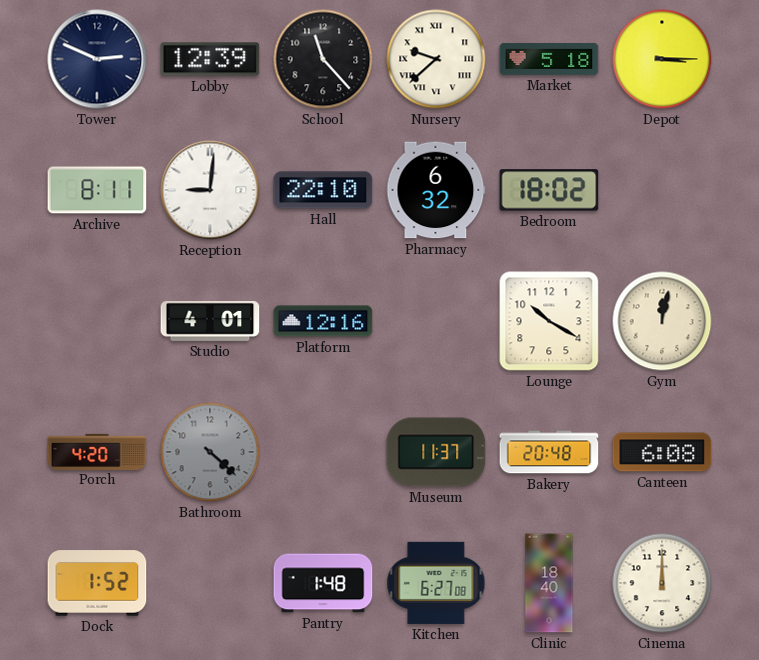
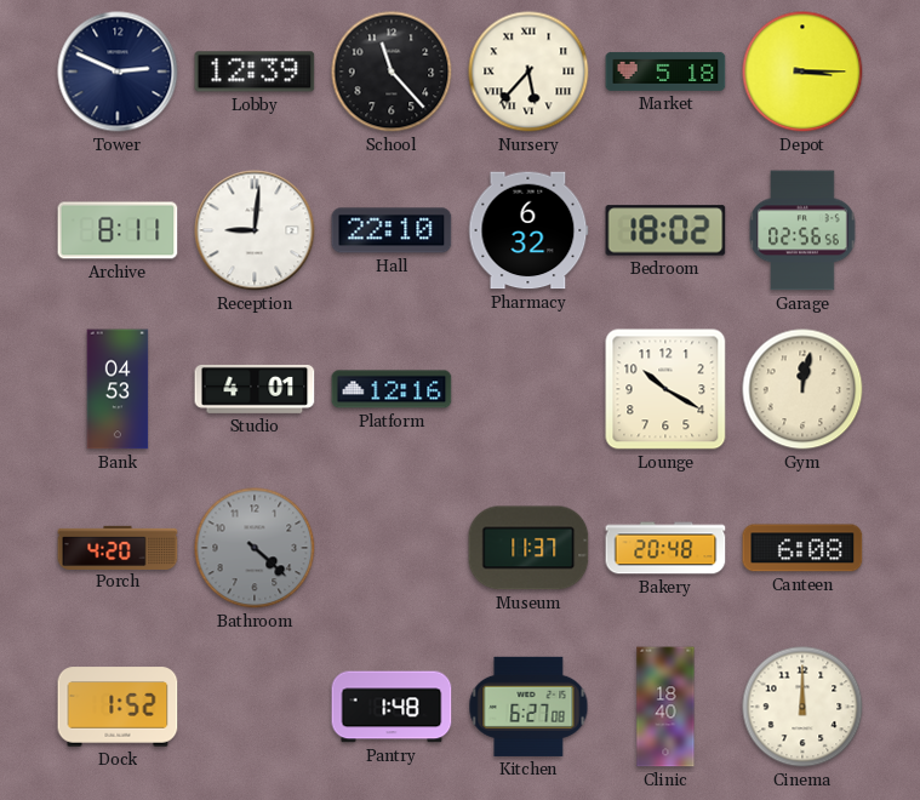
Nursery: 9:38 -> 5:37
Garage: none -> 02:56
Bank: none -> 04:53
